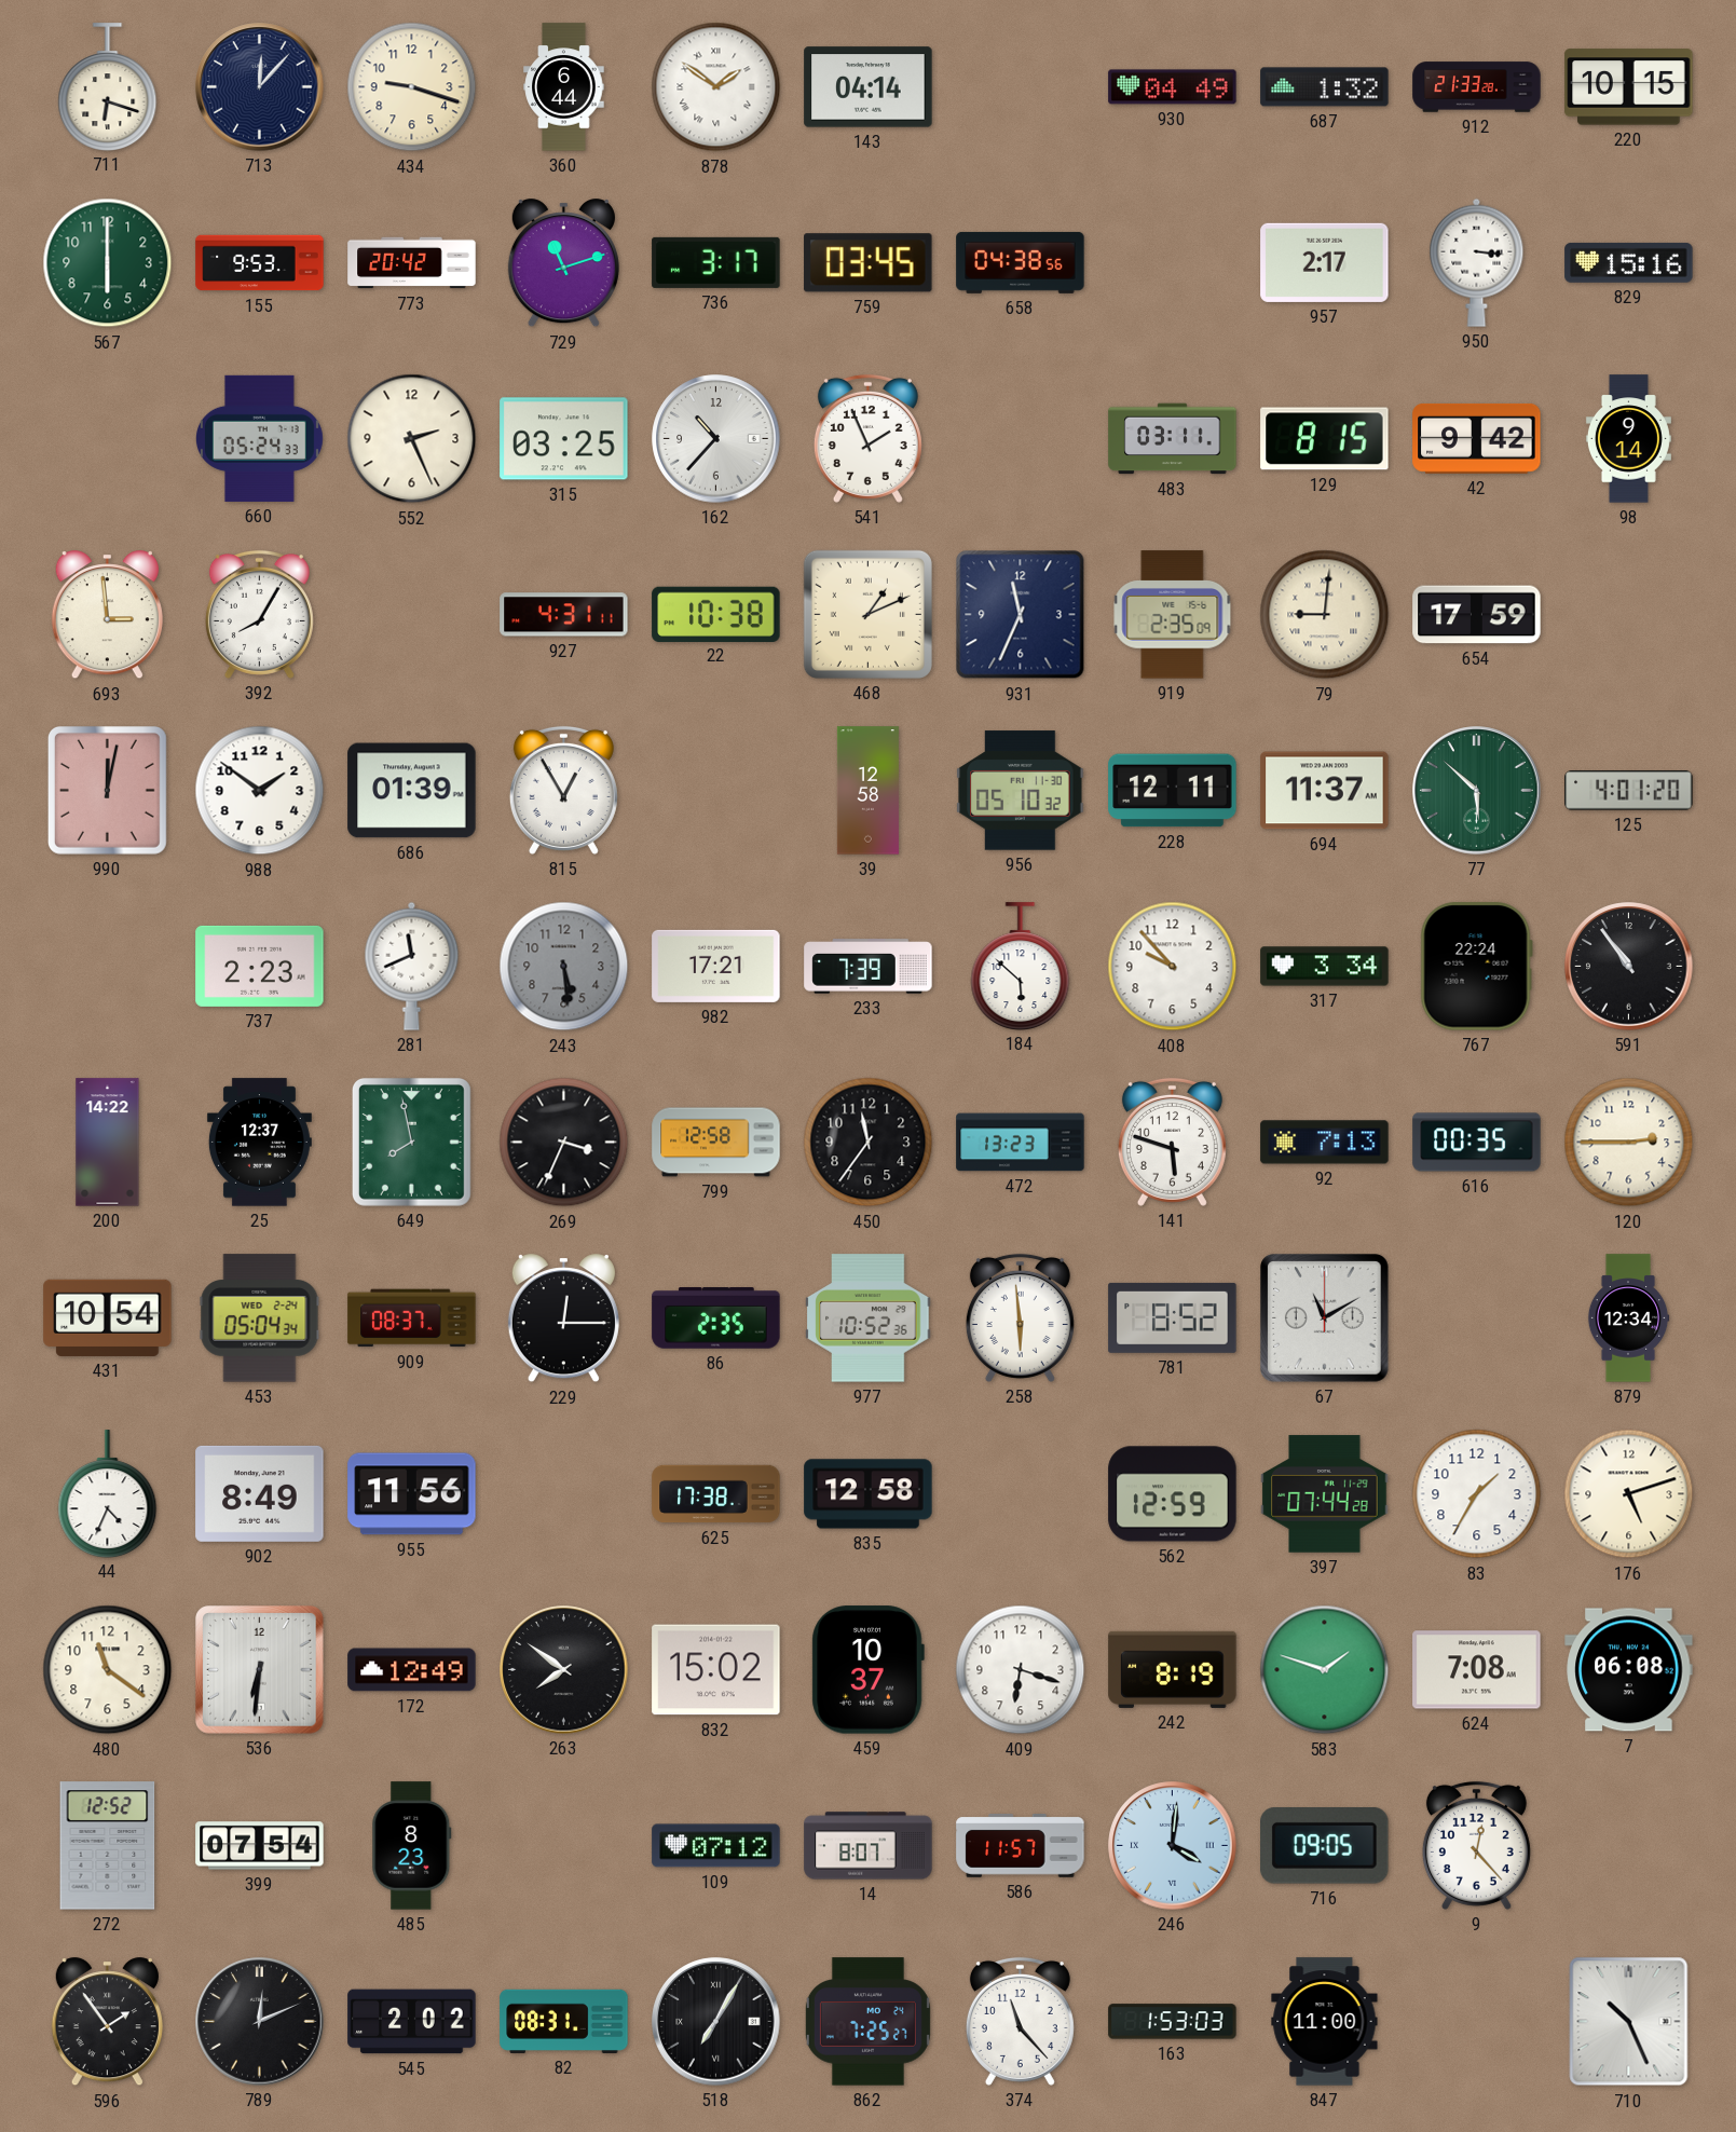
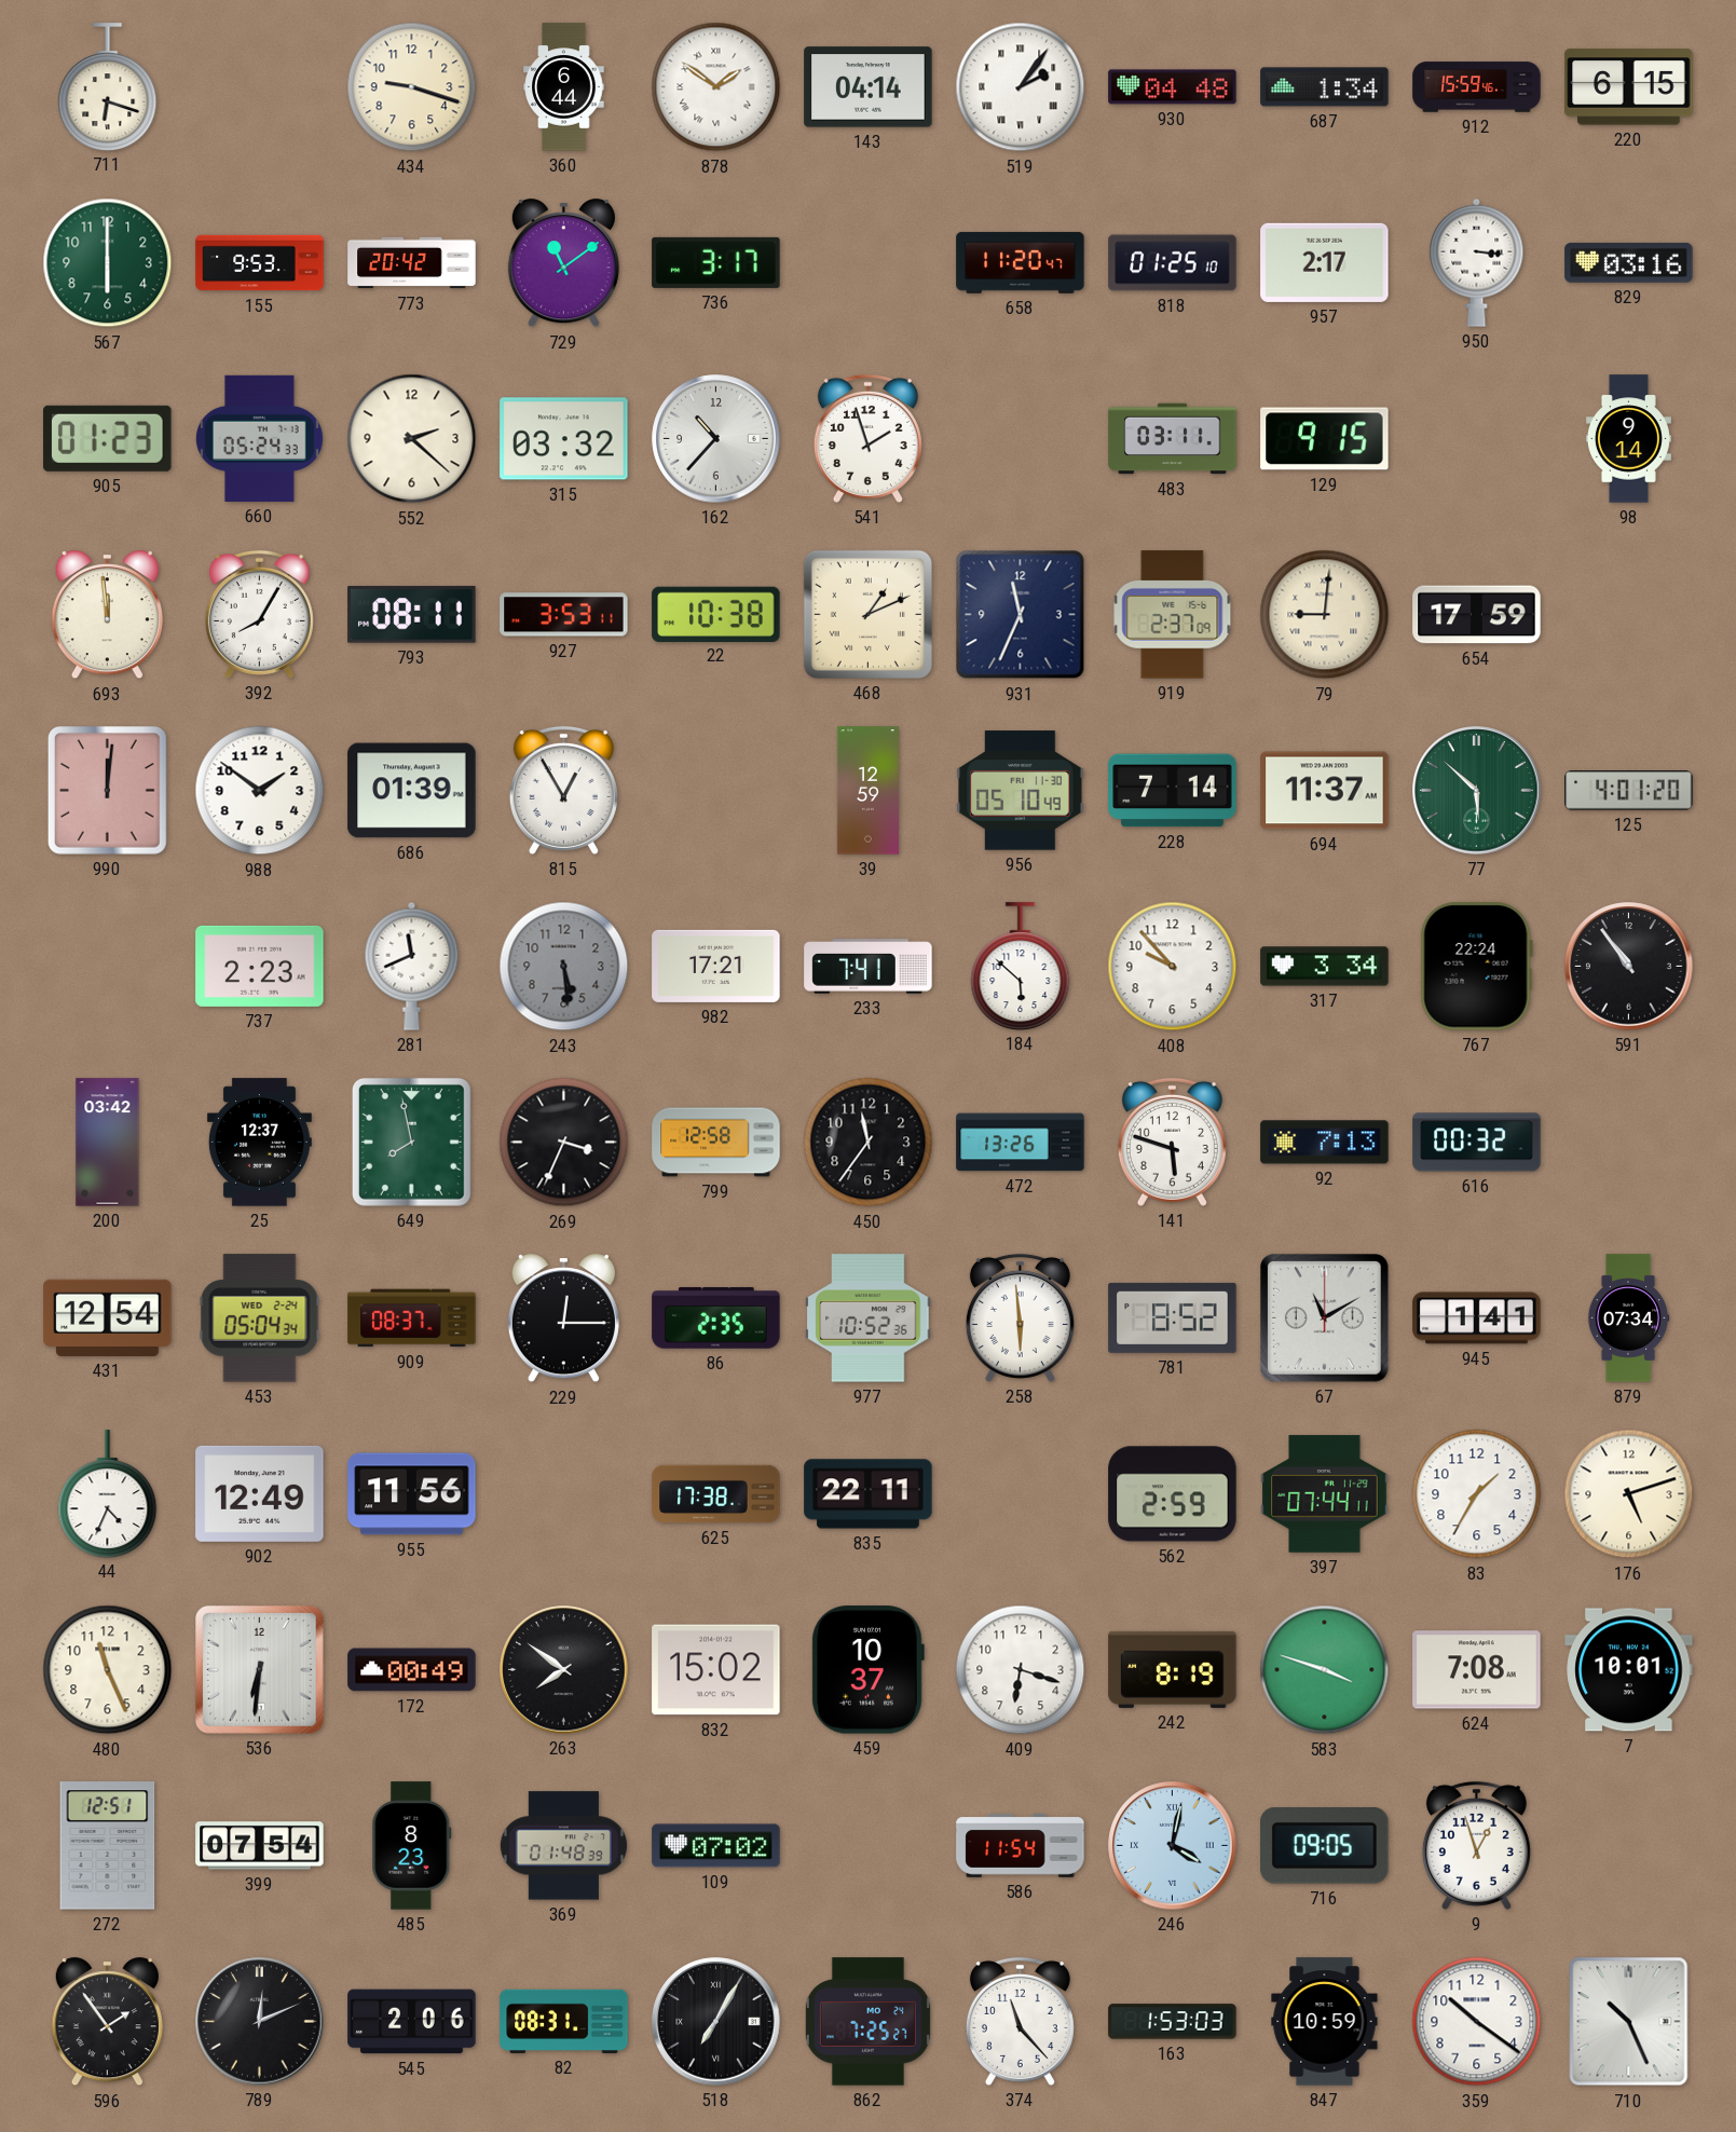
713: 12:07 -> none
519: none -> 2:06
930: 04:49 -> 04:48
687: 1:32 -> 1:34
912: 21:33 -> 15:59
220: 10:15 -> 6:15
729: 11:12 -> 11:09
759: 03:45 -> none
658: 04:38 -> 11:20
818: none -> 01:25
829: 15:16 -> 03:16
905: none -> 01:23
552: 2:26 -> 2:22
315: 03:25 -> 03:32
541: 1:56 -> 1:57
129: 8:15 -> 9:15
42: 9:42 -> none
693: 2:59 -> 11:59
793: none -> 08:11
927: 4:31 -> 3:53
919: 2:35 -> 2:37
990: 12:02 -> 12:01
39: 12:58 -> 12:59
956: 05:10:32 -> 05:10:49
228: 12:11 -> 7:14
233: 7:39 -> 7:41
200: 14:22 -> 03:42
472: 13:23 -> 13:26
616: 00:35 -> 00:32
120: 2:45 -> none
431: 10:54 -> 12:54
945: none -> 1:41
879: 12:34 -> 07:34
902: 8:49 -> 12:49
835: 12:58 -> 22:11
562: 12:59 -> 2:59
397: 07:44:28 -> 07:44:11
480: 11:21 -> 11:26
172: 12:49 -> 00:49
583: 1:48 -> 3:48
7: 06:08 -> 10:01
272: 12:52 -> 12:51
369: none -> 01:48
109: 07:12 -> 07:02
14: 8:07 -> none
586: 11:57 -> 11:54
246: 4:01 -> 4:02
9: 12:23 -> 12:57
545: 2:02 -> 2:06
847: 11:00 -> 10:59
359: none -> 10:21
